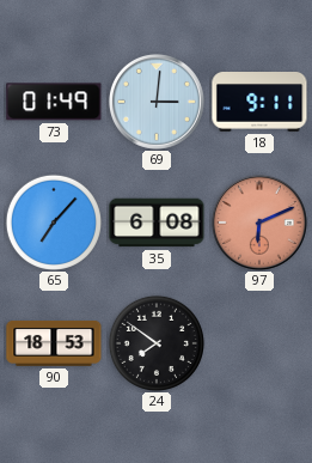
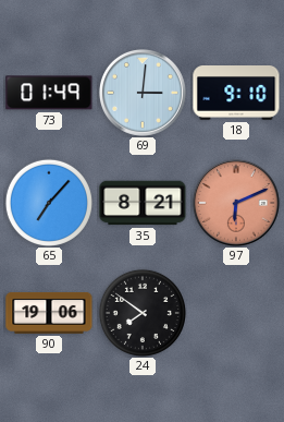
18: 9:11 -> 9:10
35: 6:08 -> 8:21
90: 18:53 -> 19:06
